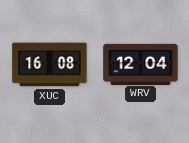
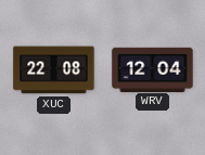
XUC: 16:08 -> 22:08
